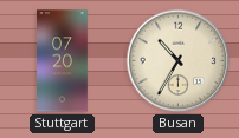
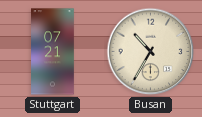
Stuttgart: 07:20 -> 07:21
